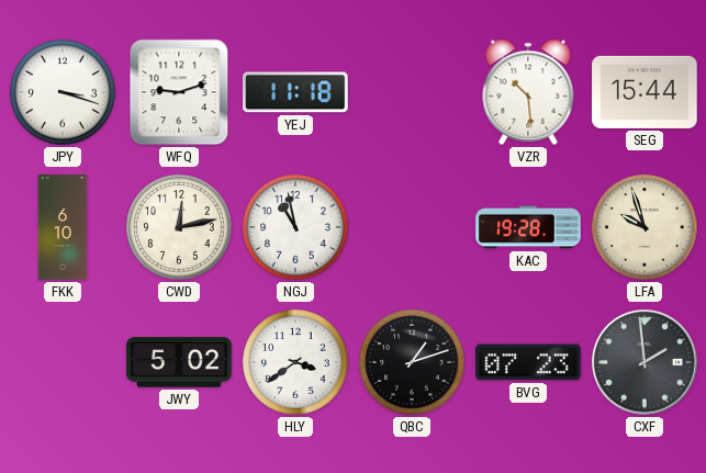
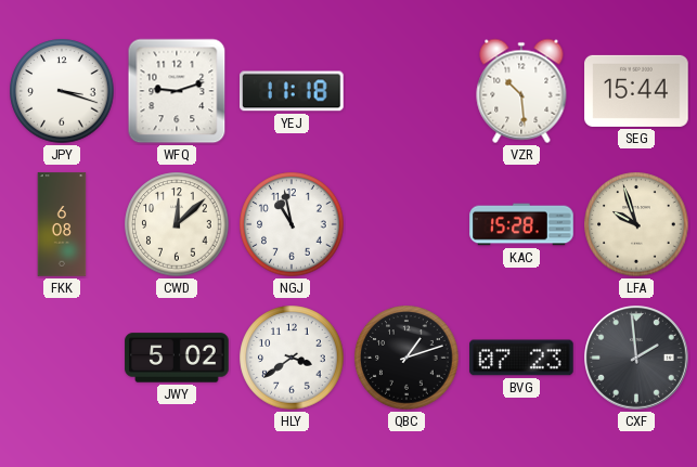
FKK: 6:10 -> 6:08
CWD: 12:13 -> 12:08
KAC: 19:28 -> 15:28
